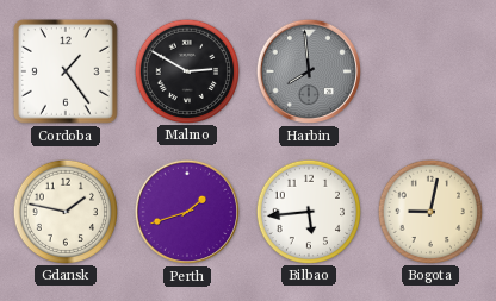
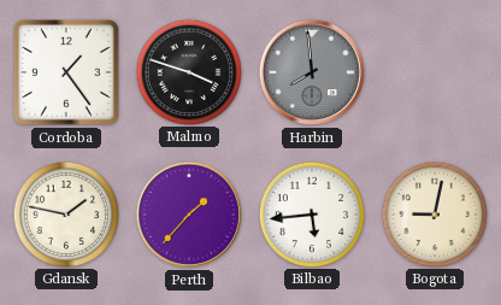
Malmo: 2:50 -> 3:48
Perth: 1:42 -> 1:37
